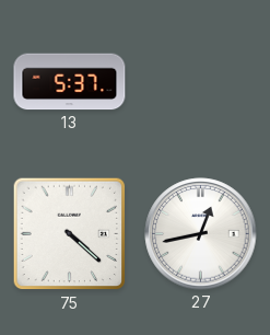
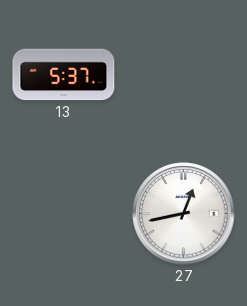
75: 4:22 -> none
